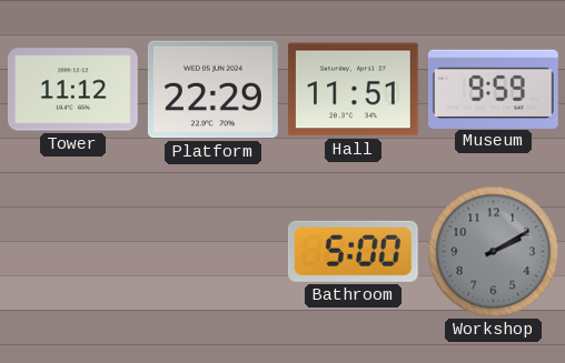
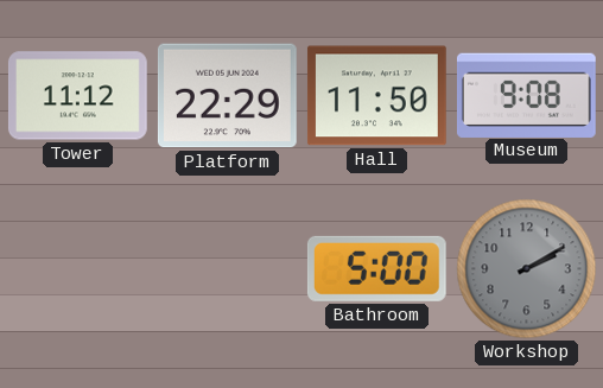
Hall: 11:51 -> 11:50
Museum: 9:59 -> 9:08
